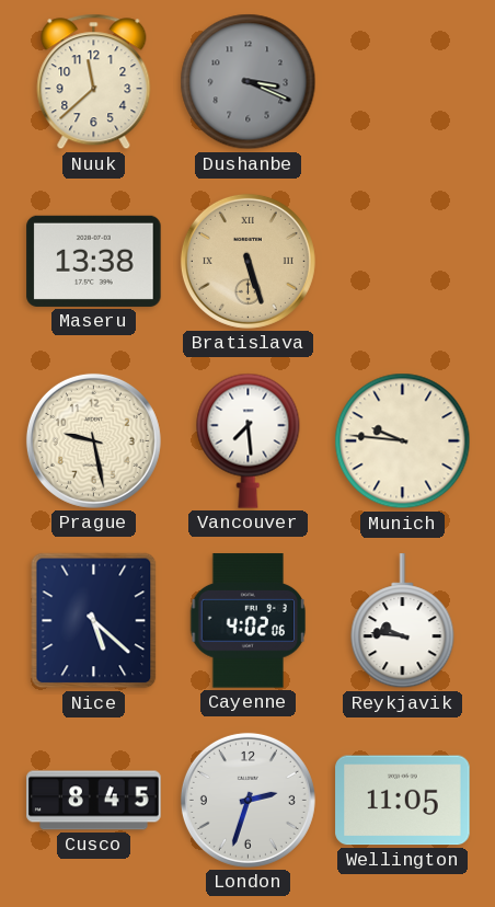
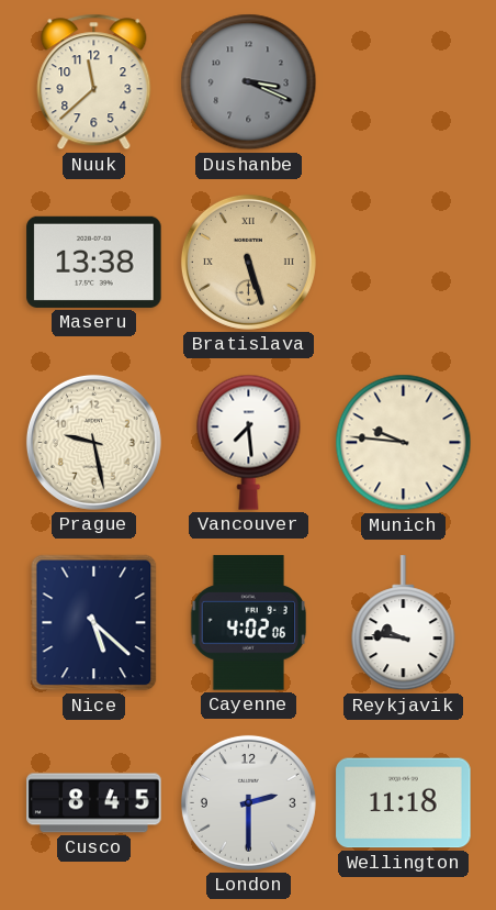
London: 2:33 -> 2:30
Wellington: 11:05 -> 11:18
